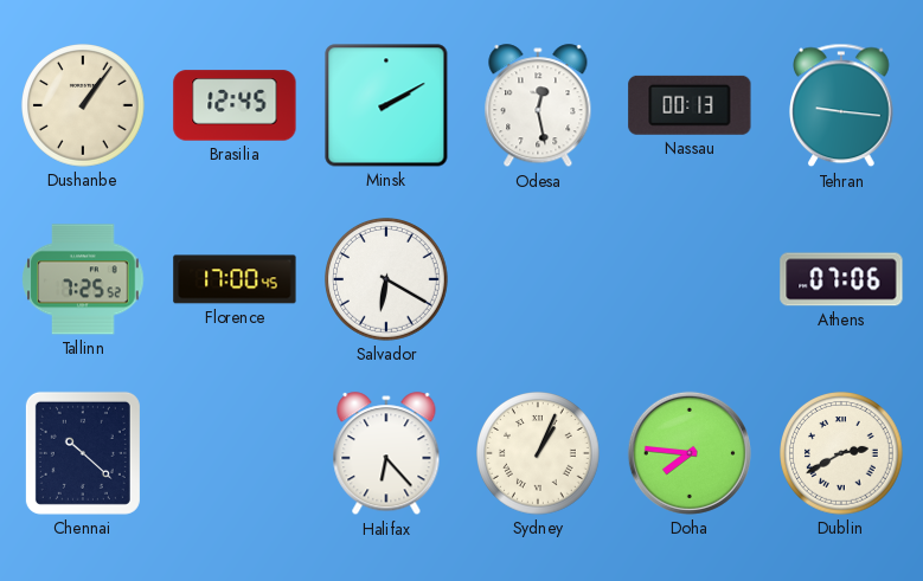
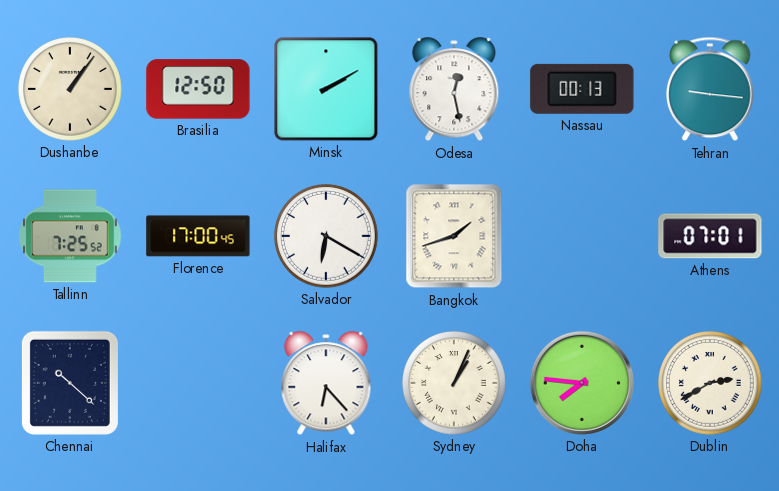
Brasilia: 12:45 -> 12:50
Bangkok: none -> 1:42
Athens: 07:06 -> 07:01
